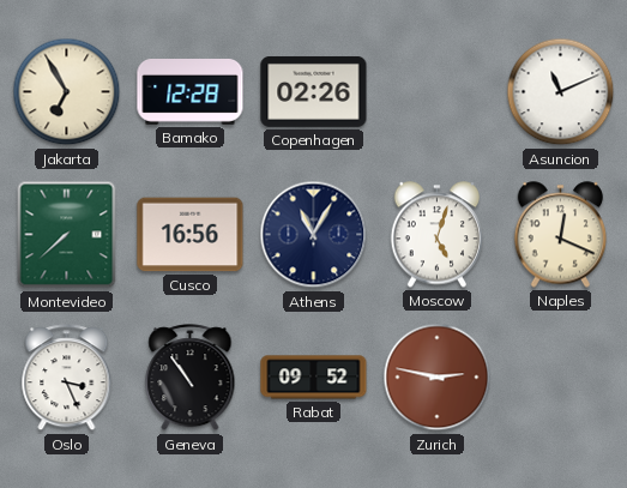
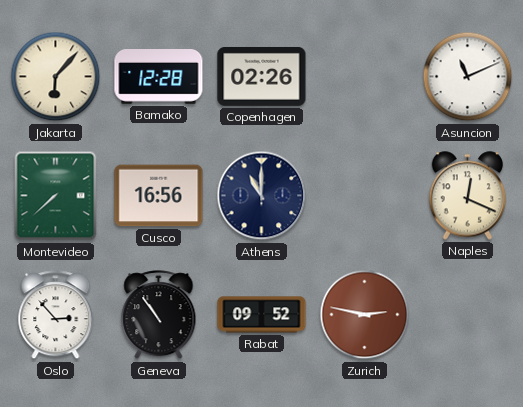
Jakarta: 6:55 -> 6:07
Athens: 11:05 -> 11:00
Moscow: 5:03 -> none
Oslo: 3:26 -> 2:53
